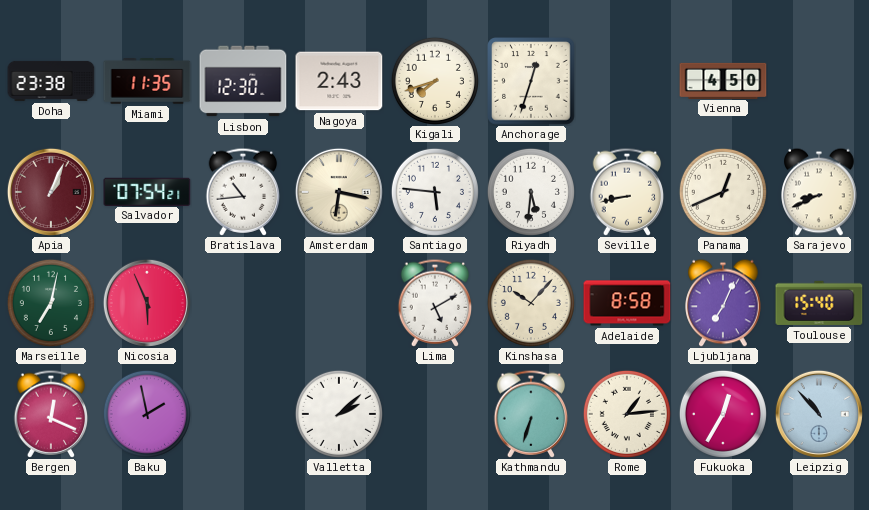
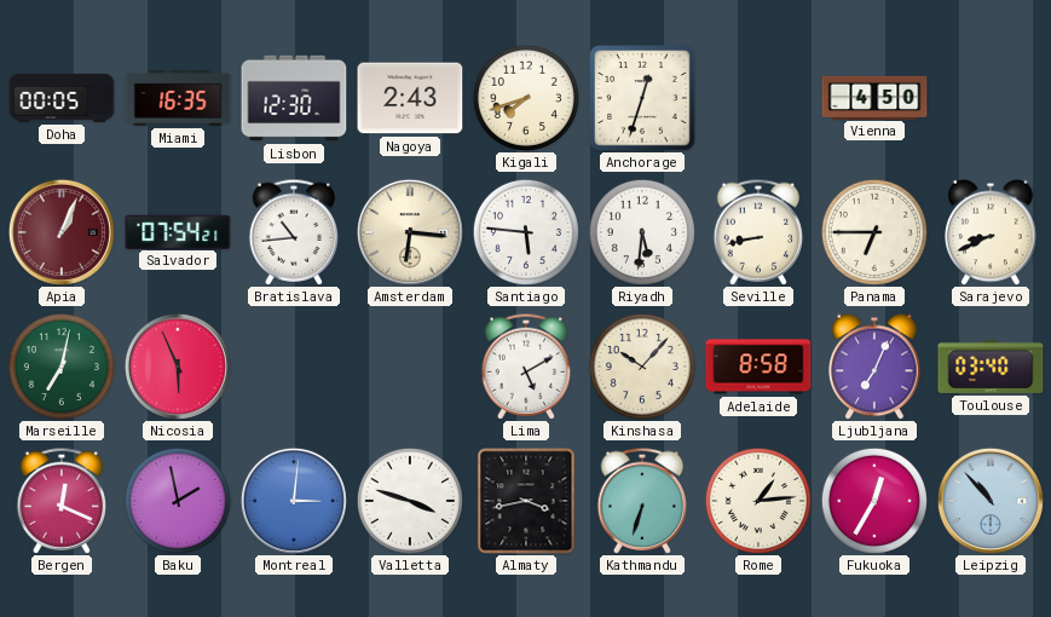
Doha: 23:38 -> 00:05
Miami: 11:35 -> 16:35
Amsterdam: 6:17 -> 6:16
Panama: 12:41 -> 6:45
Toulouse: 15:40 -> 03:40
Montreal: none -> 3:01
Valletta: 2:08 -> 3:48
Almaty: none -> 3:43
